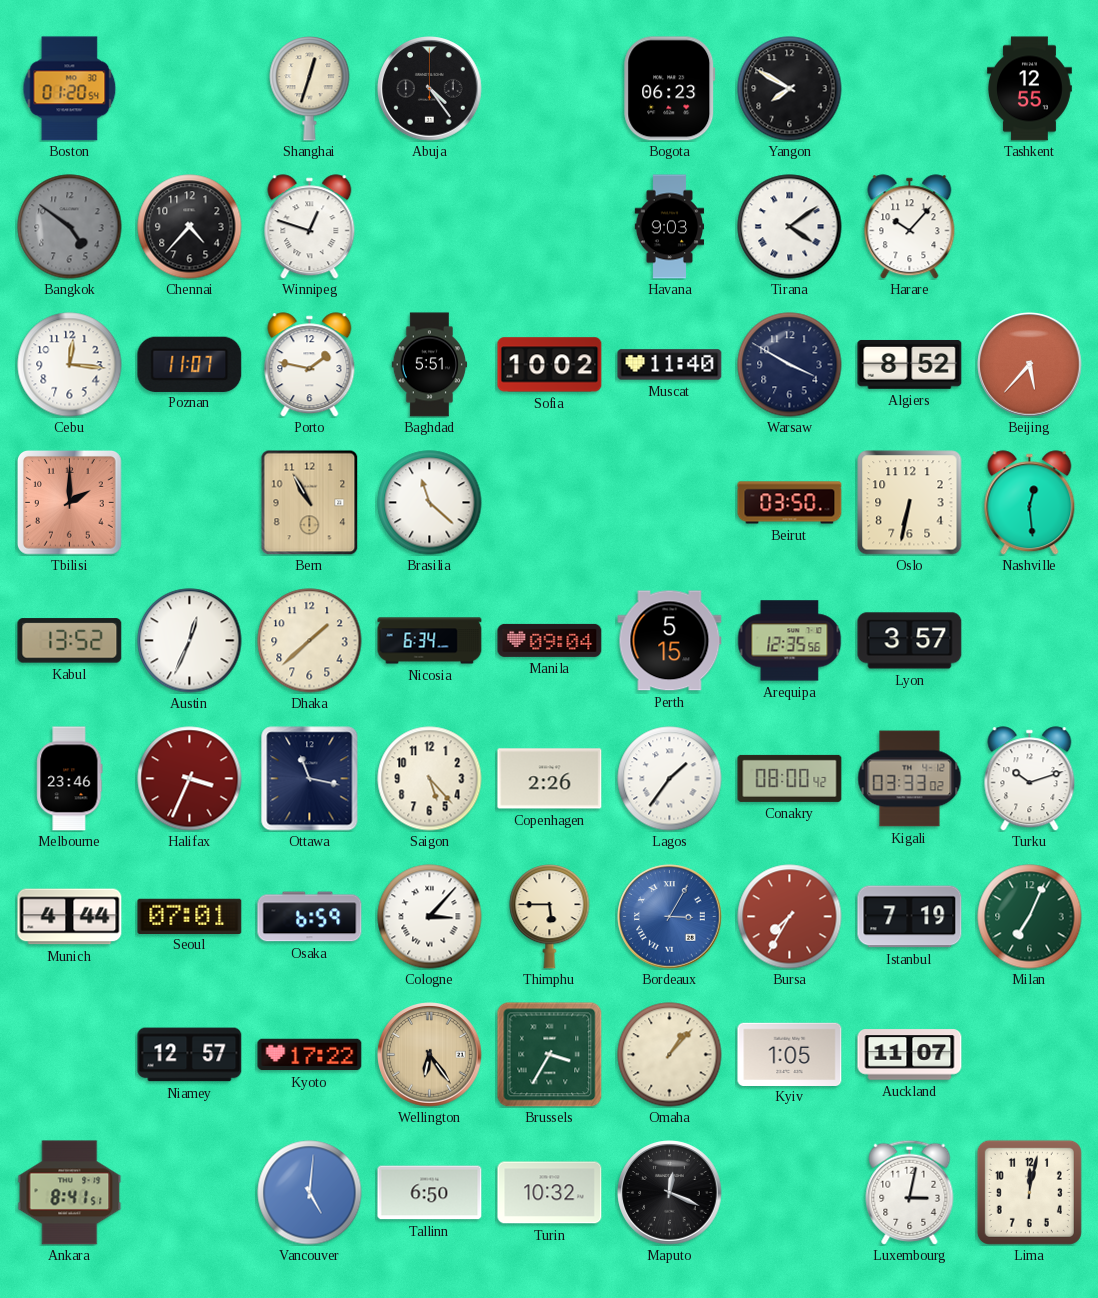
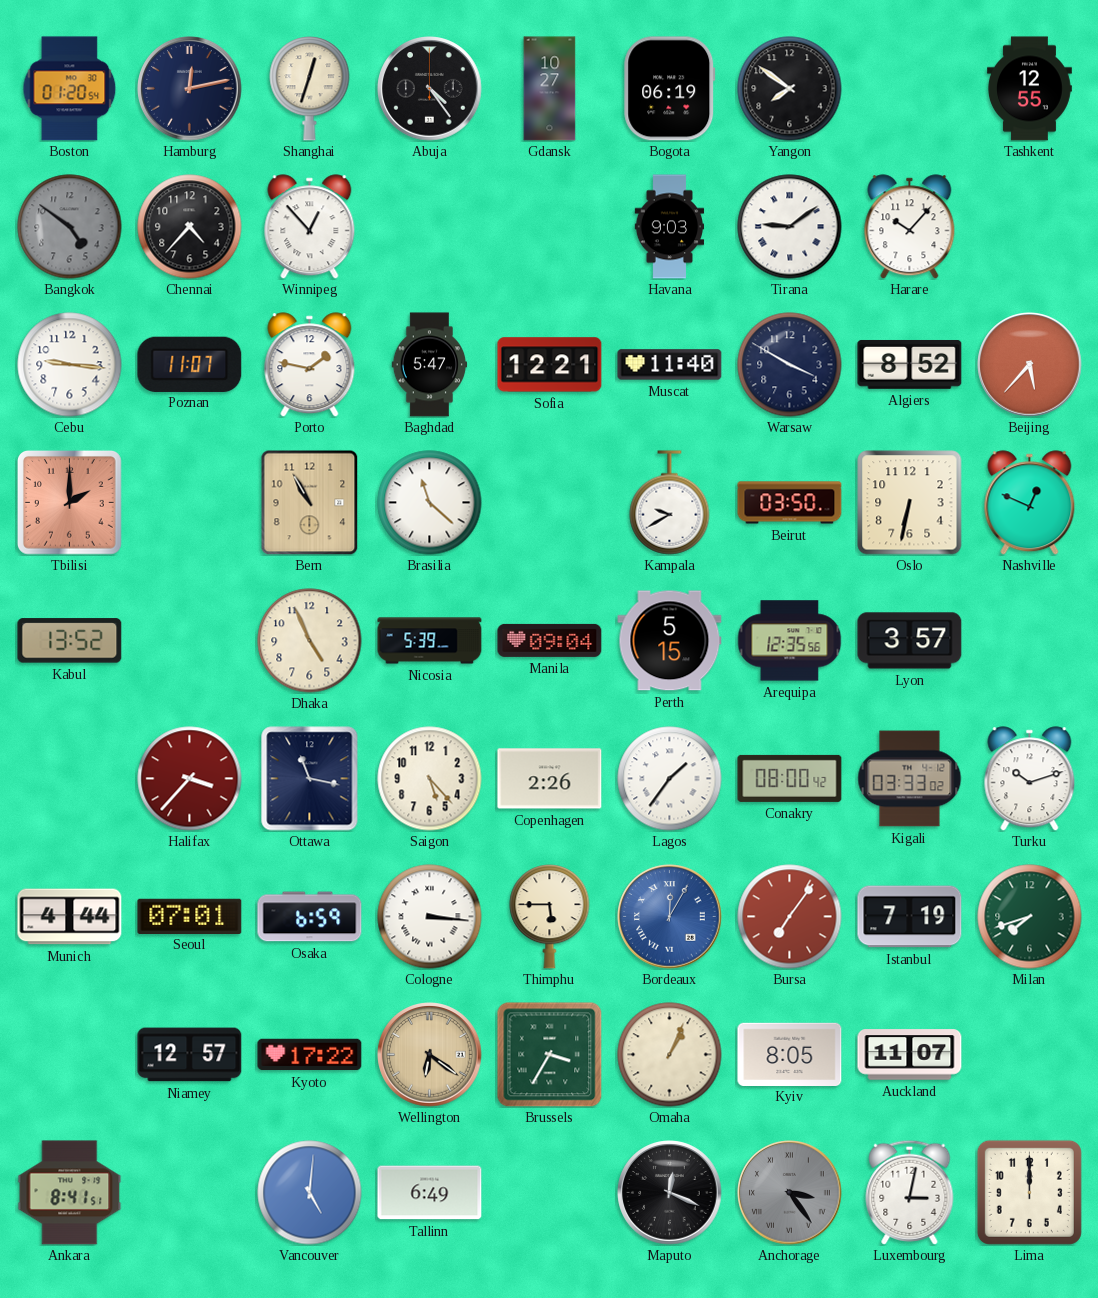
Hamburg: none -> 12:13
Gdansk: none -> 10:27
Bogota: 06:23 -> 06:19
Yangon: 7:50 -> 7:51
Winnipeg: 12:48 -> 12:53
Tirana: 4:09 -> 9:09
Cebu: 12:16 -> 9:16
Baghdad: 5:51 -> 5:47
Sofia: 10:02 -> 12:21
Kampala: none -> 9:40
Nashville: 12:29 -> 12:49
Austin: 12:34 -> none
Dhaka: 1:38 -> 4:56
Nicosia: 6:34 -> 5:39
Melbourne: 23:46 -> none
Halifax: 3:34 -> 3:37
Cologne: 3:07 -> 3:16
Bordeaux: 3:05 -> 12:05
Bursa: 7:35 -> 7:06
Milan: 7:04 -> 7:42
Wellington: 6:24 -> 6:21
Omaha: 1:07 -> 1:04
Kyiv: 1:05 -> 8:05
Tallinn: 6:50 -> 6:49
Turin: 10:32 -> none
Anchorage: none -> 3:24
Lima: 12:02 -> 12:00
